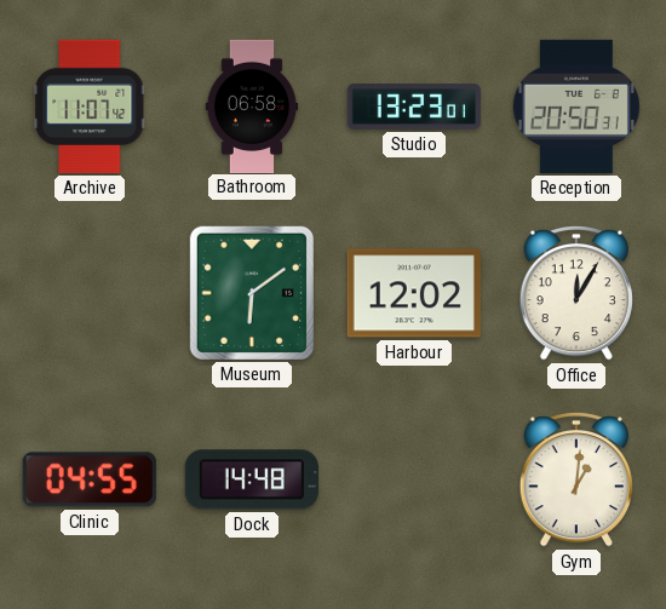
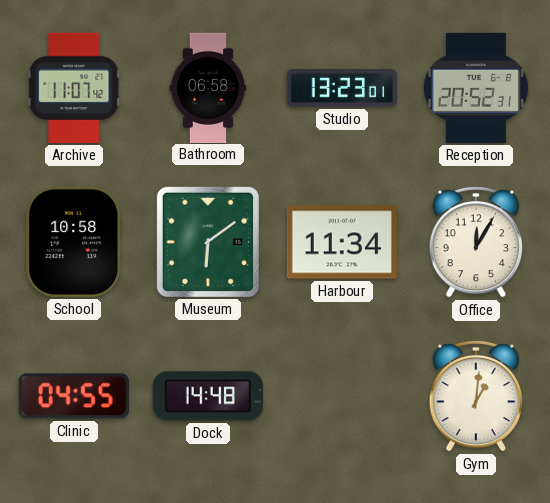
Reception: 20:50 -> 20:52
School: none -> 10:58
Harbour: 12:02 -> 11:34
